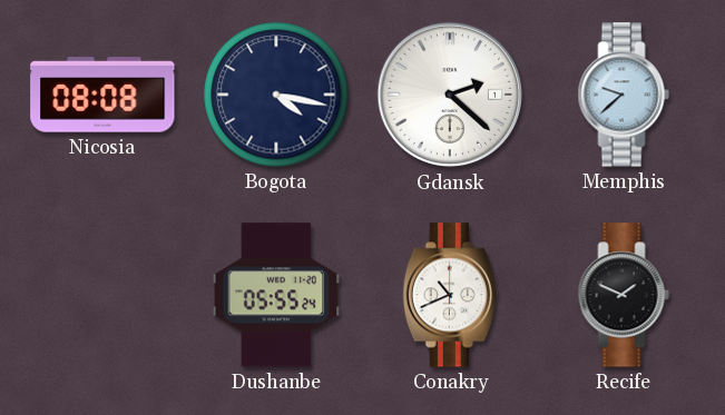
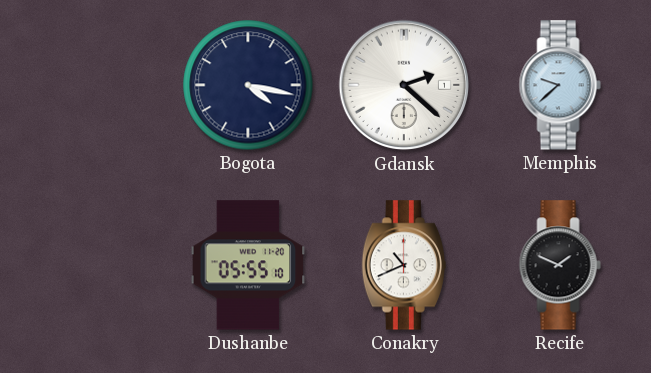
Nicosia: 08:08 -> none
Dushanbe: 05:55:24 -> 05:55:10
